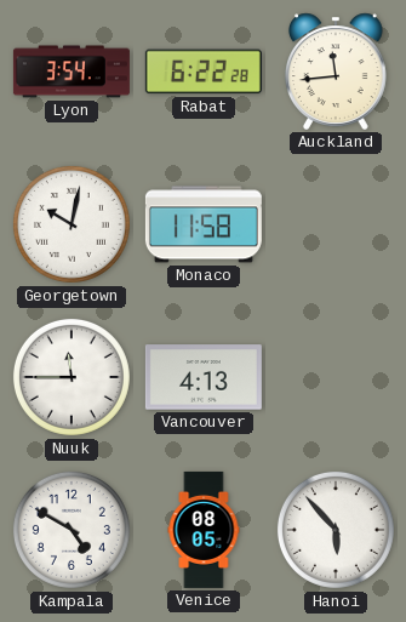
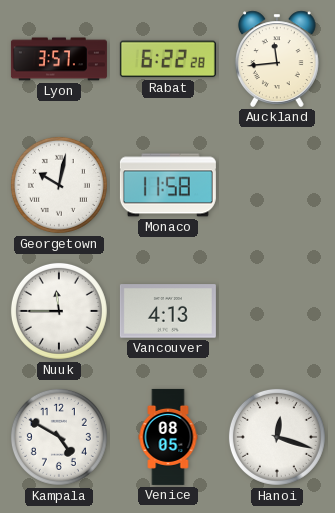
Lyon: 3:54 -> 3:57
Hanoi: 5:53 -> 12:18
